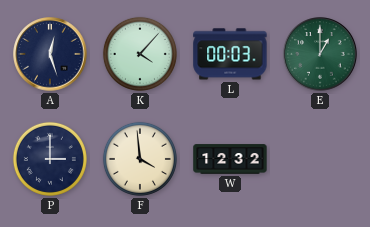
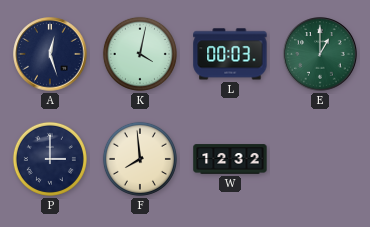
K: 4:07 -> 4:02
F: 3:59 -> 7:59
